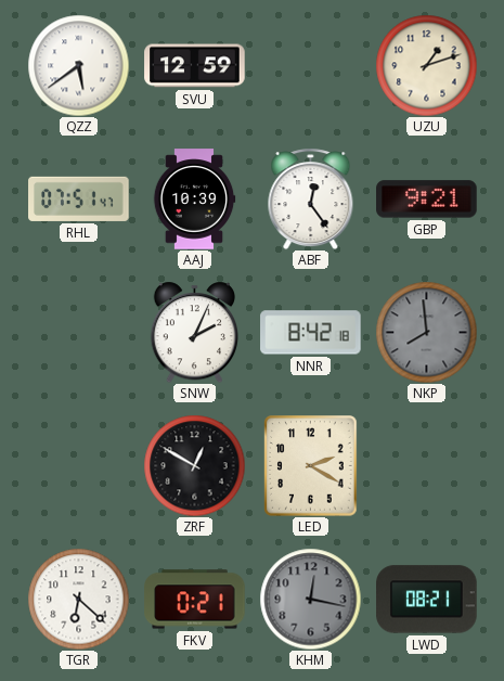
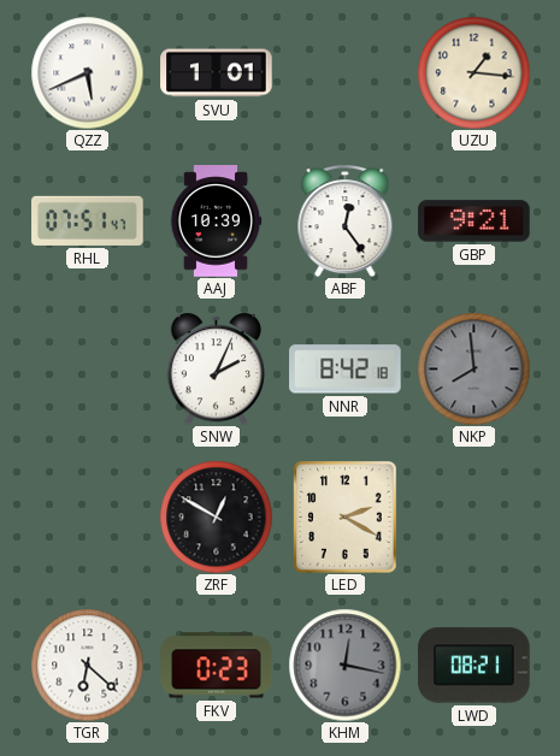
QZZ: 5:39 -> 5:41
SVU: 12:59 -> 1:01
UZU: 1:12 -> 1:16
FKV: 0:21 -> 0:23
